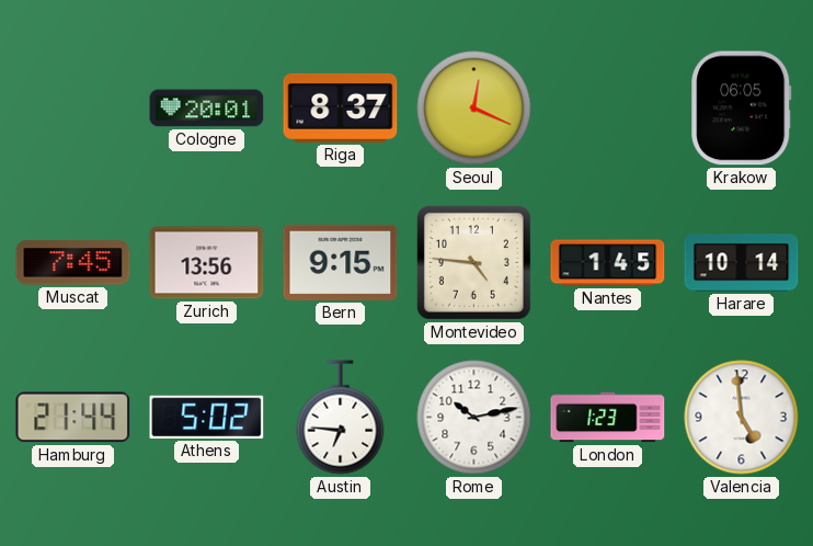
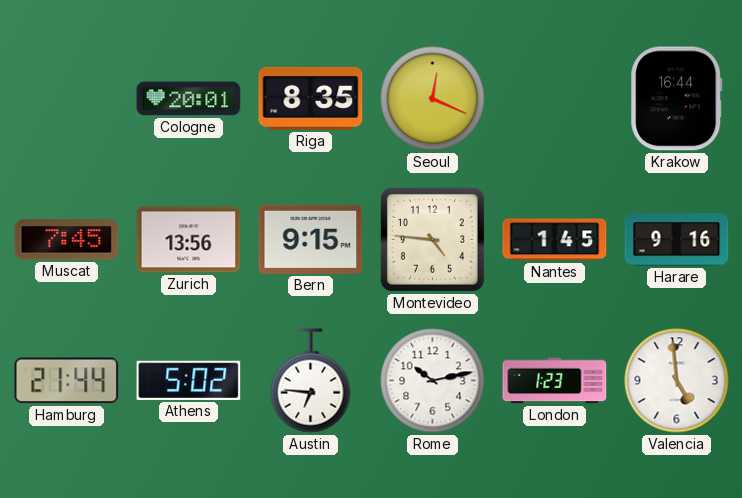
Riga: 8:37 -> 8:35
Krakow: 06:05 -> 16:44
Harare: 10:14 -> 9:16
